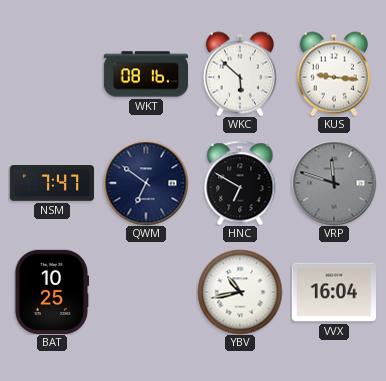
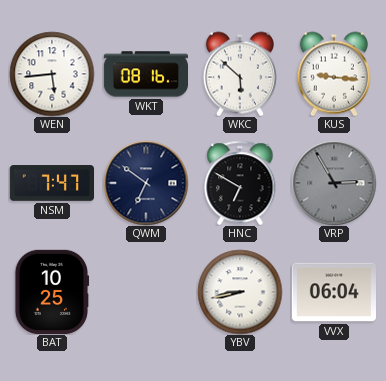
WEN: none -> 5:44
VRP: 11:48 -> 2:55
YBV: 10:43 -> 8:43
VVX: 16:04 -> 06:04
